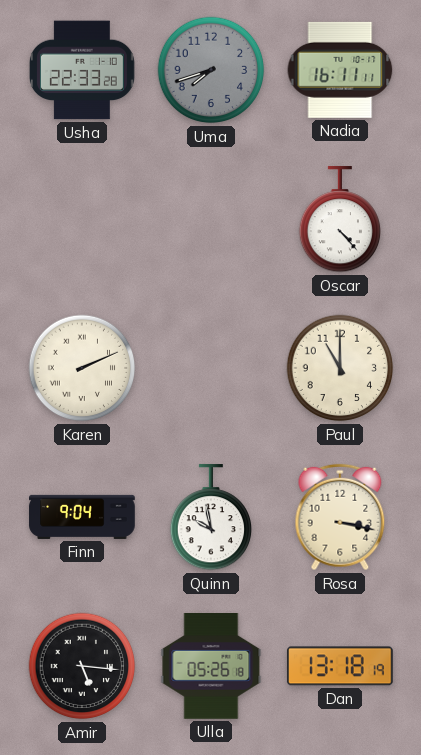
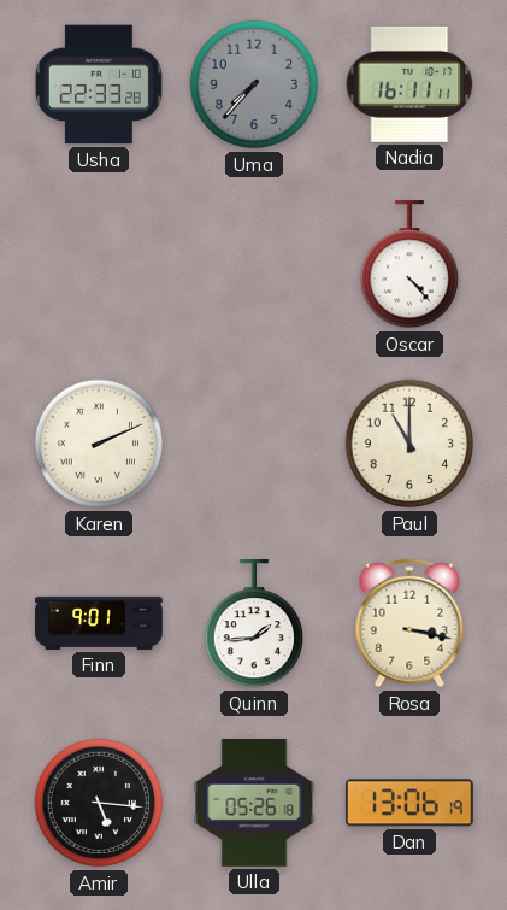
Uma: 7:42 -> 7:37
Finn: 9:04 -> 9:01
Quinn: 9:58 -> 1:44
Dan: 13:18 -> 13:06
